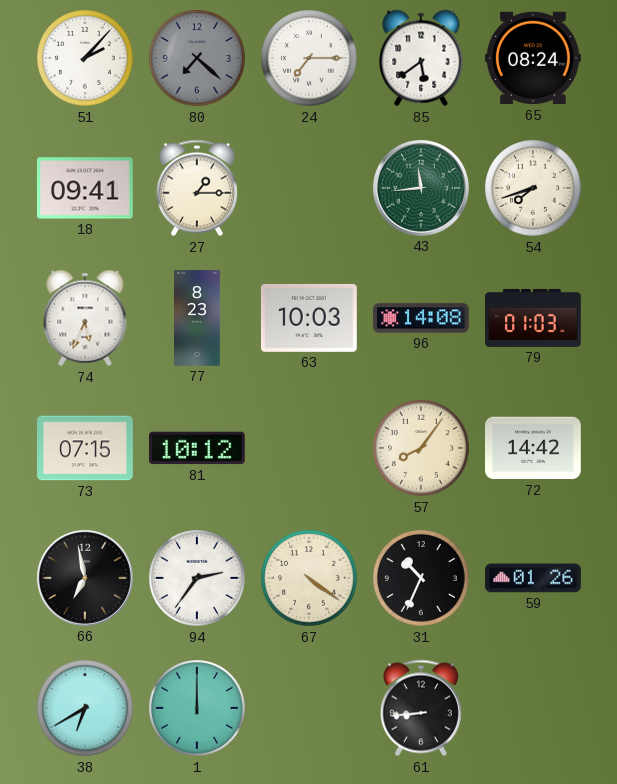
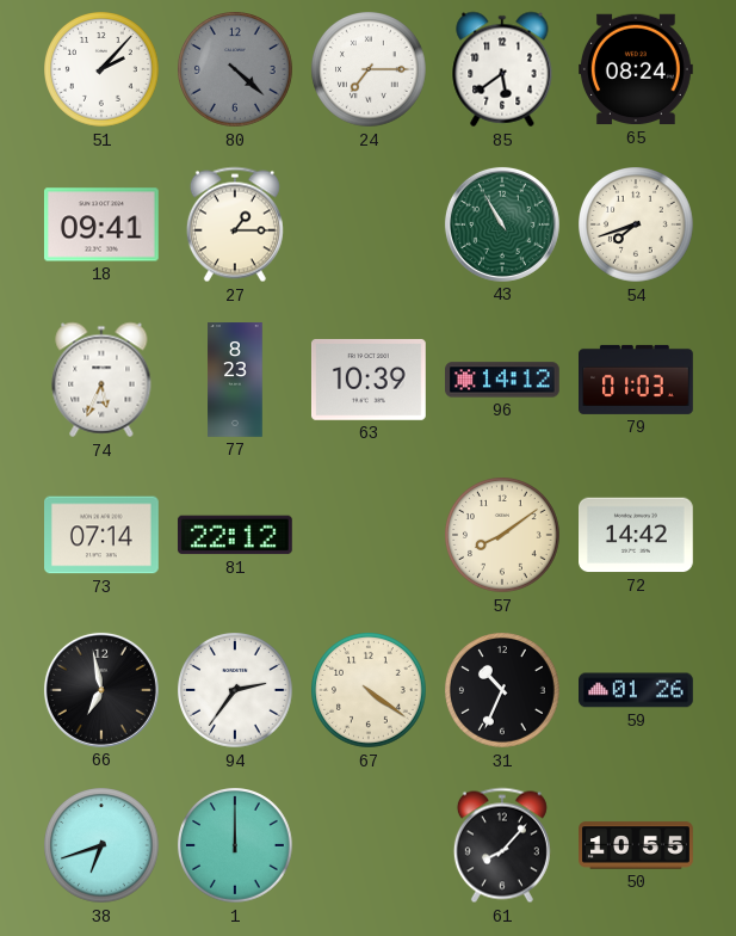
80: 7:22 -> 4:22
43: 11:44 -> 10:55
63: 10:03 -> 10:39
96: 14:08 -> 14:12
73: 07:15 -> 07:14
81: 10:12 -> 22:12
57: 8:06 -> 8:09
38: 6:40 -> 6:42
61: 8:44 -> 8:07
50: none -> 10:55
